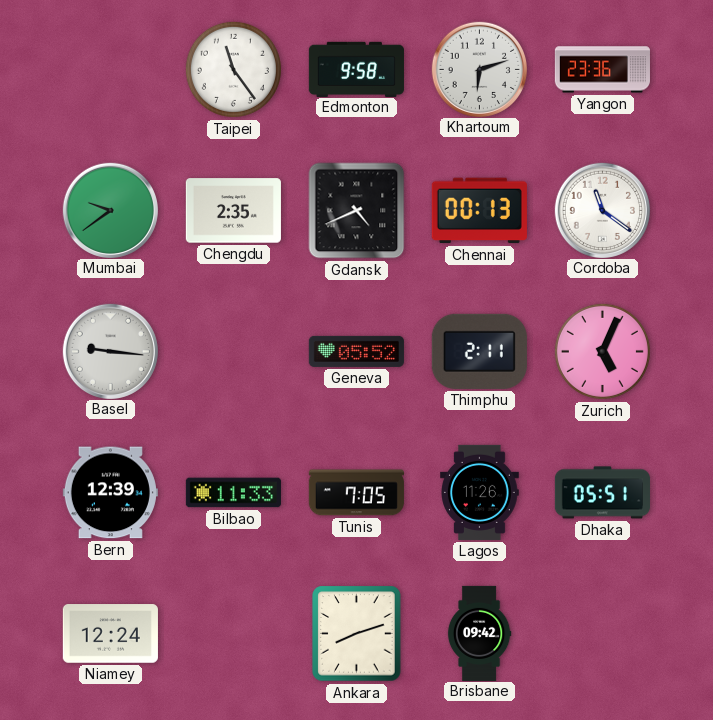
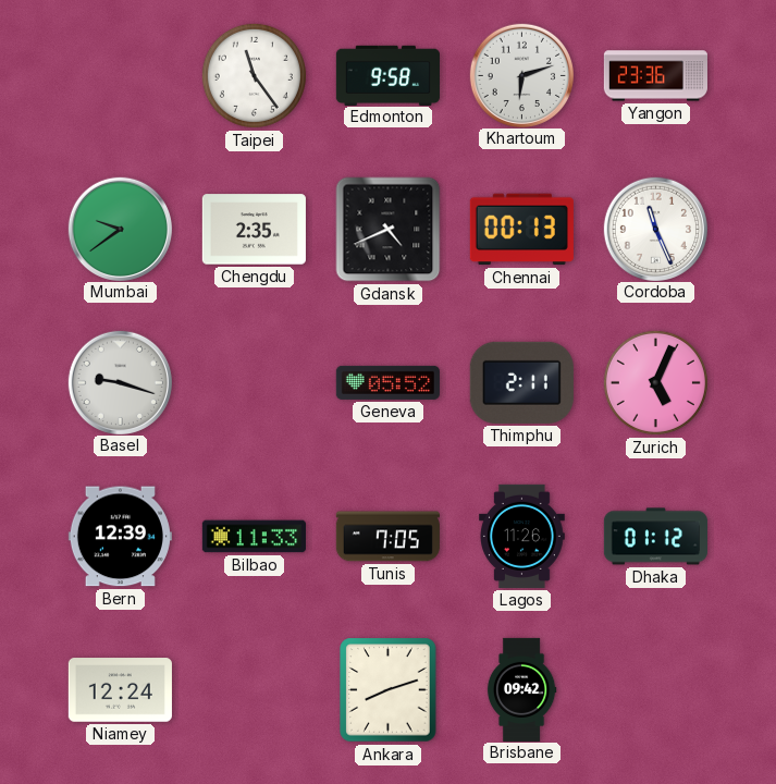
Cordoba: 11:21 -> 11:26
Basel: 9:16 -> 9:18
Dhaka: 05:51 -> 01:12
